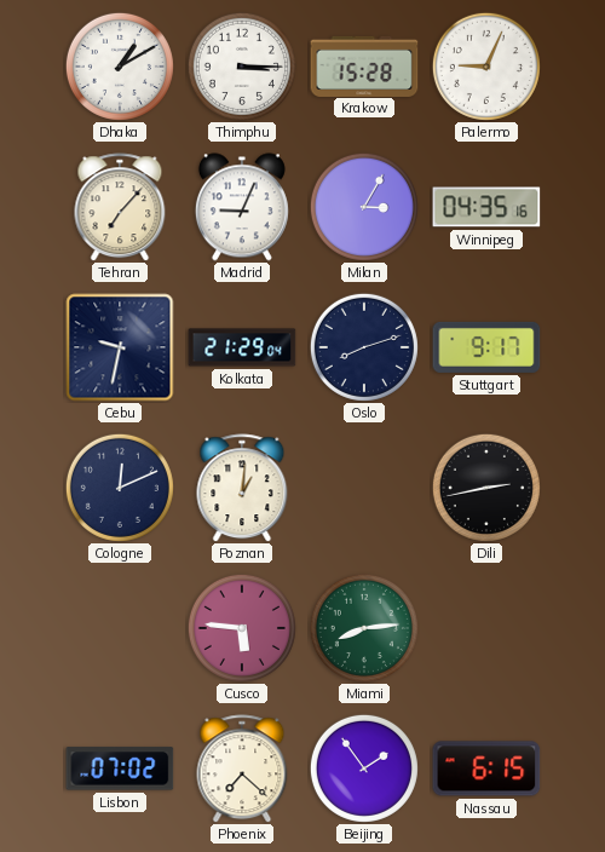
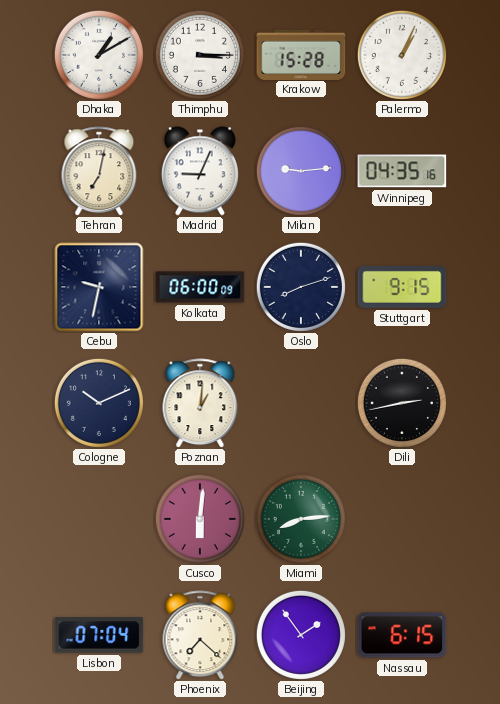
Palermo: 9:04 -> 1:04
Tehran: 7:07 -> 7:02
Milan: 3:05 -> 9:14
Kolkata: 21:29 -> 06:00
Stuttgart: 9:17 -> 9:15
Cologne: 12:11 -> 10:11
Cusco: 5:46 -> 6:01
Lisbon: 07:02 -> 07:04
